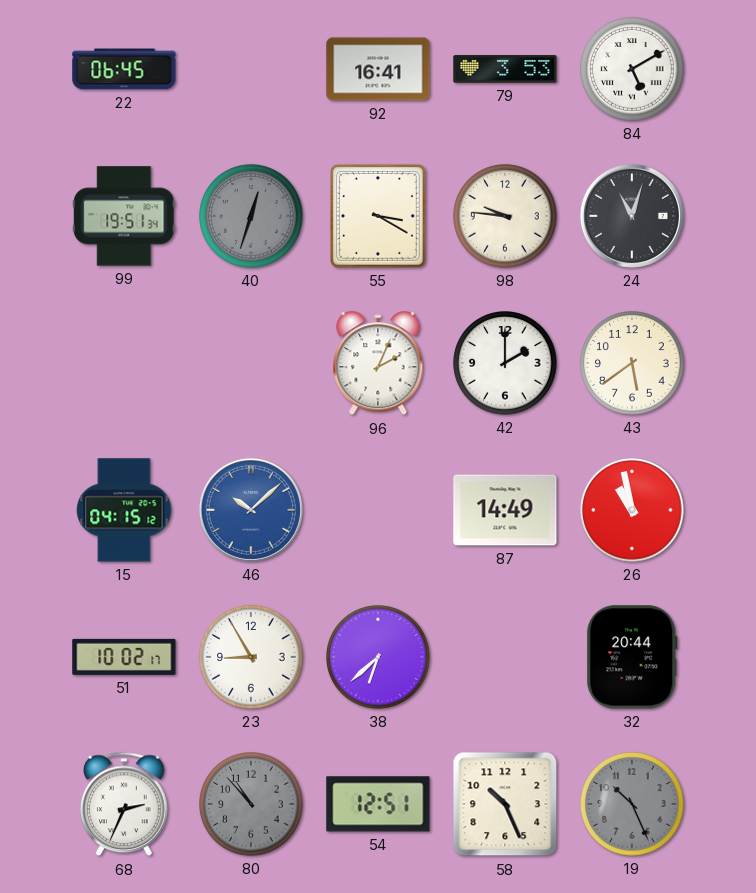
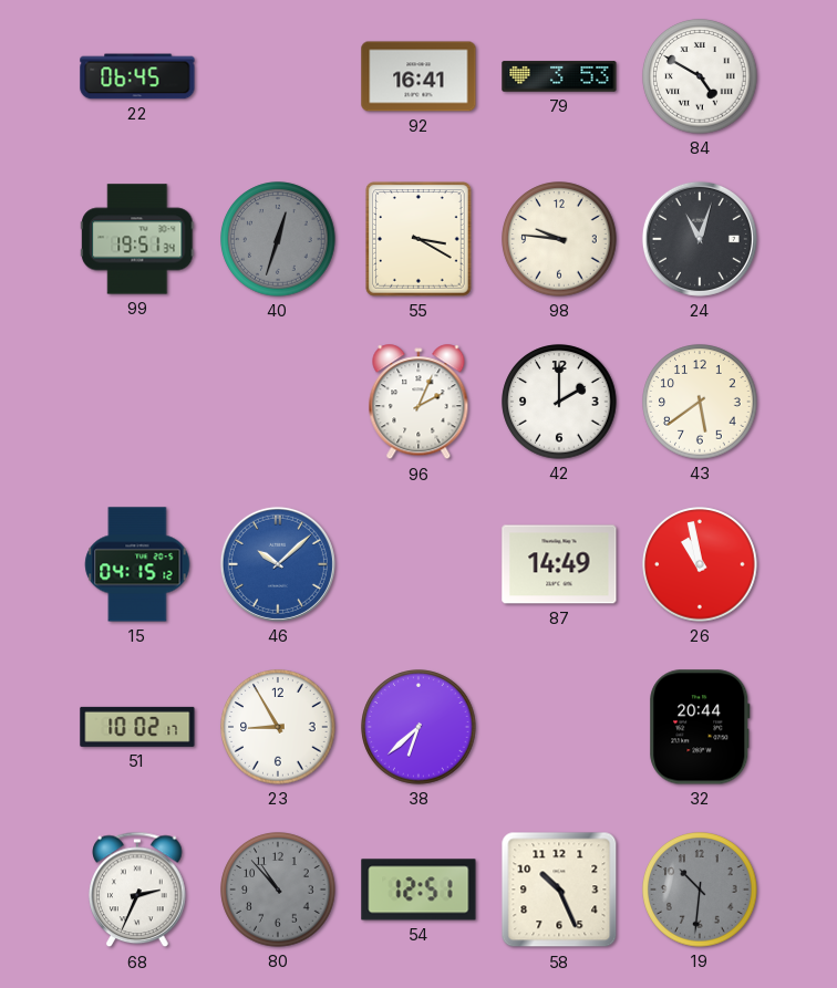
84: 5:10 -> 4:50
19: 10:26 -> 10:31
